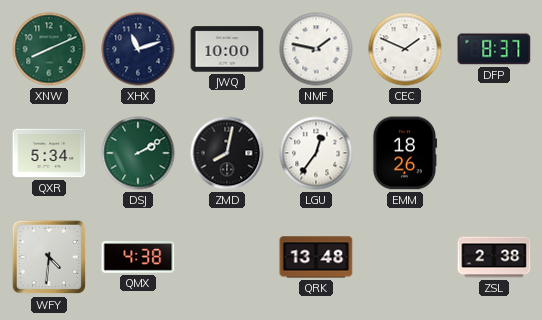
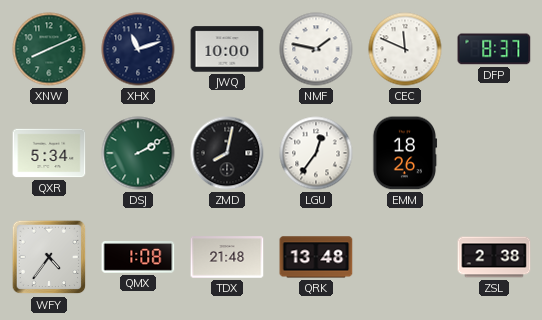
CEC: 1:49 -> 11:49
WFY: 4:31 -> 4:36
QMX: 4:38 -> 1:08
TDX: none -> 21:48
